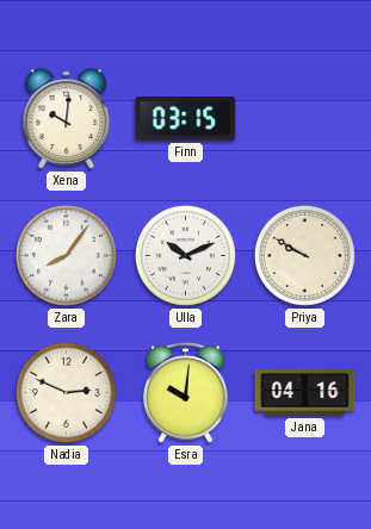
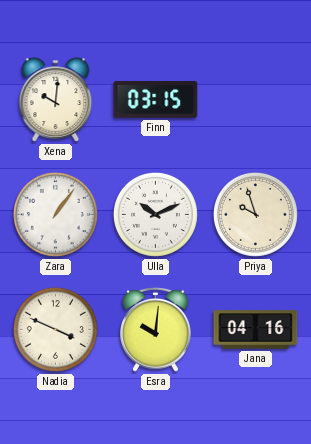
Zara: 8:06 -> 1:06
Priya: 9:50 -> 9:57
Nadia: 2:49 -> 3:49
